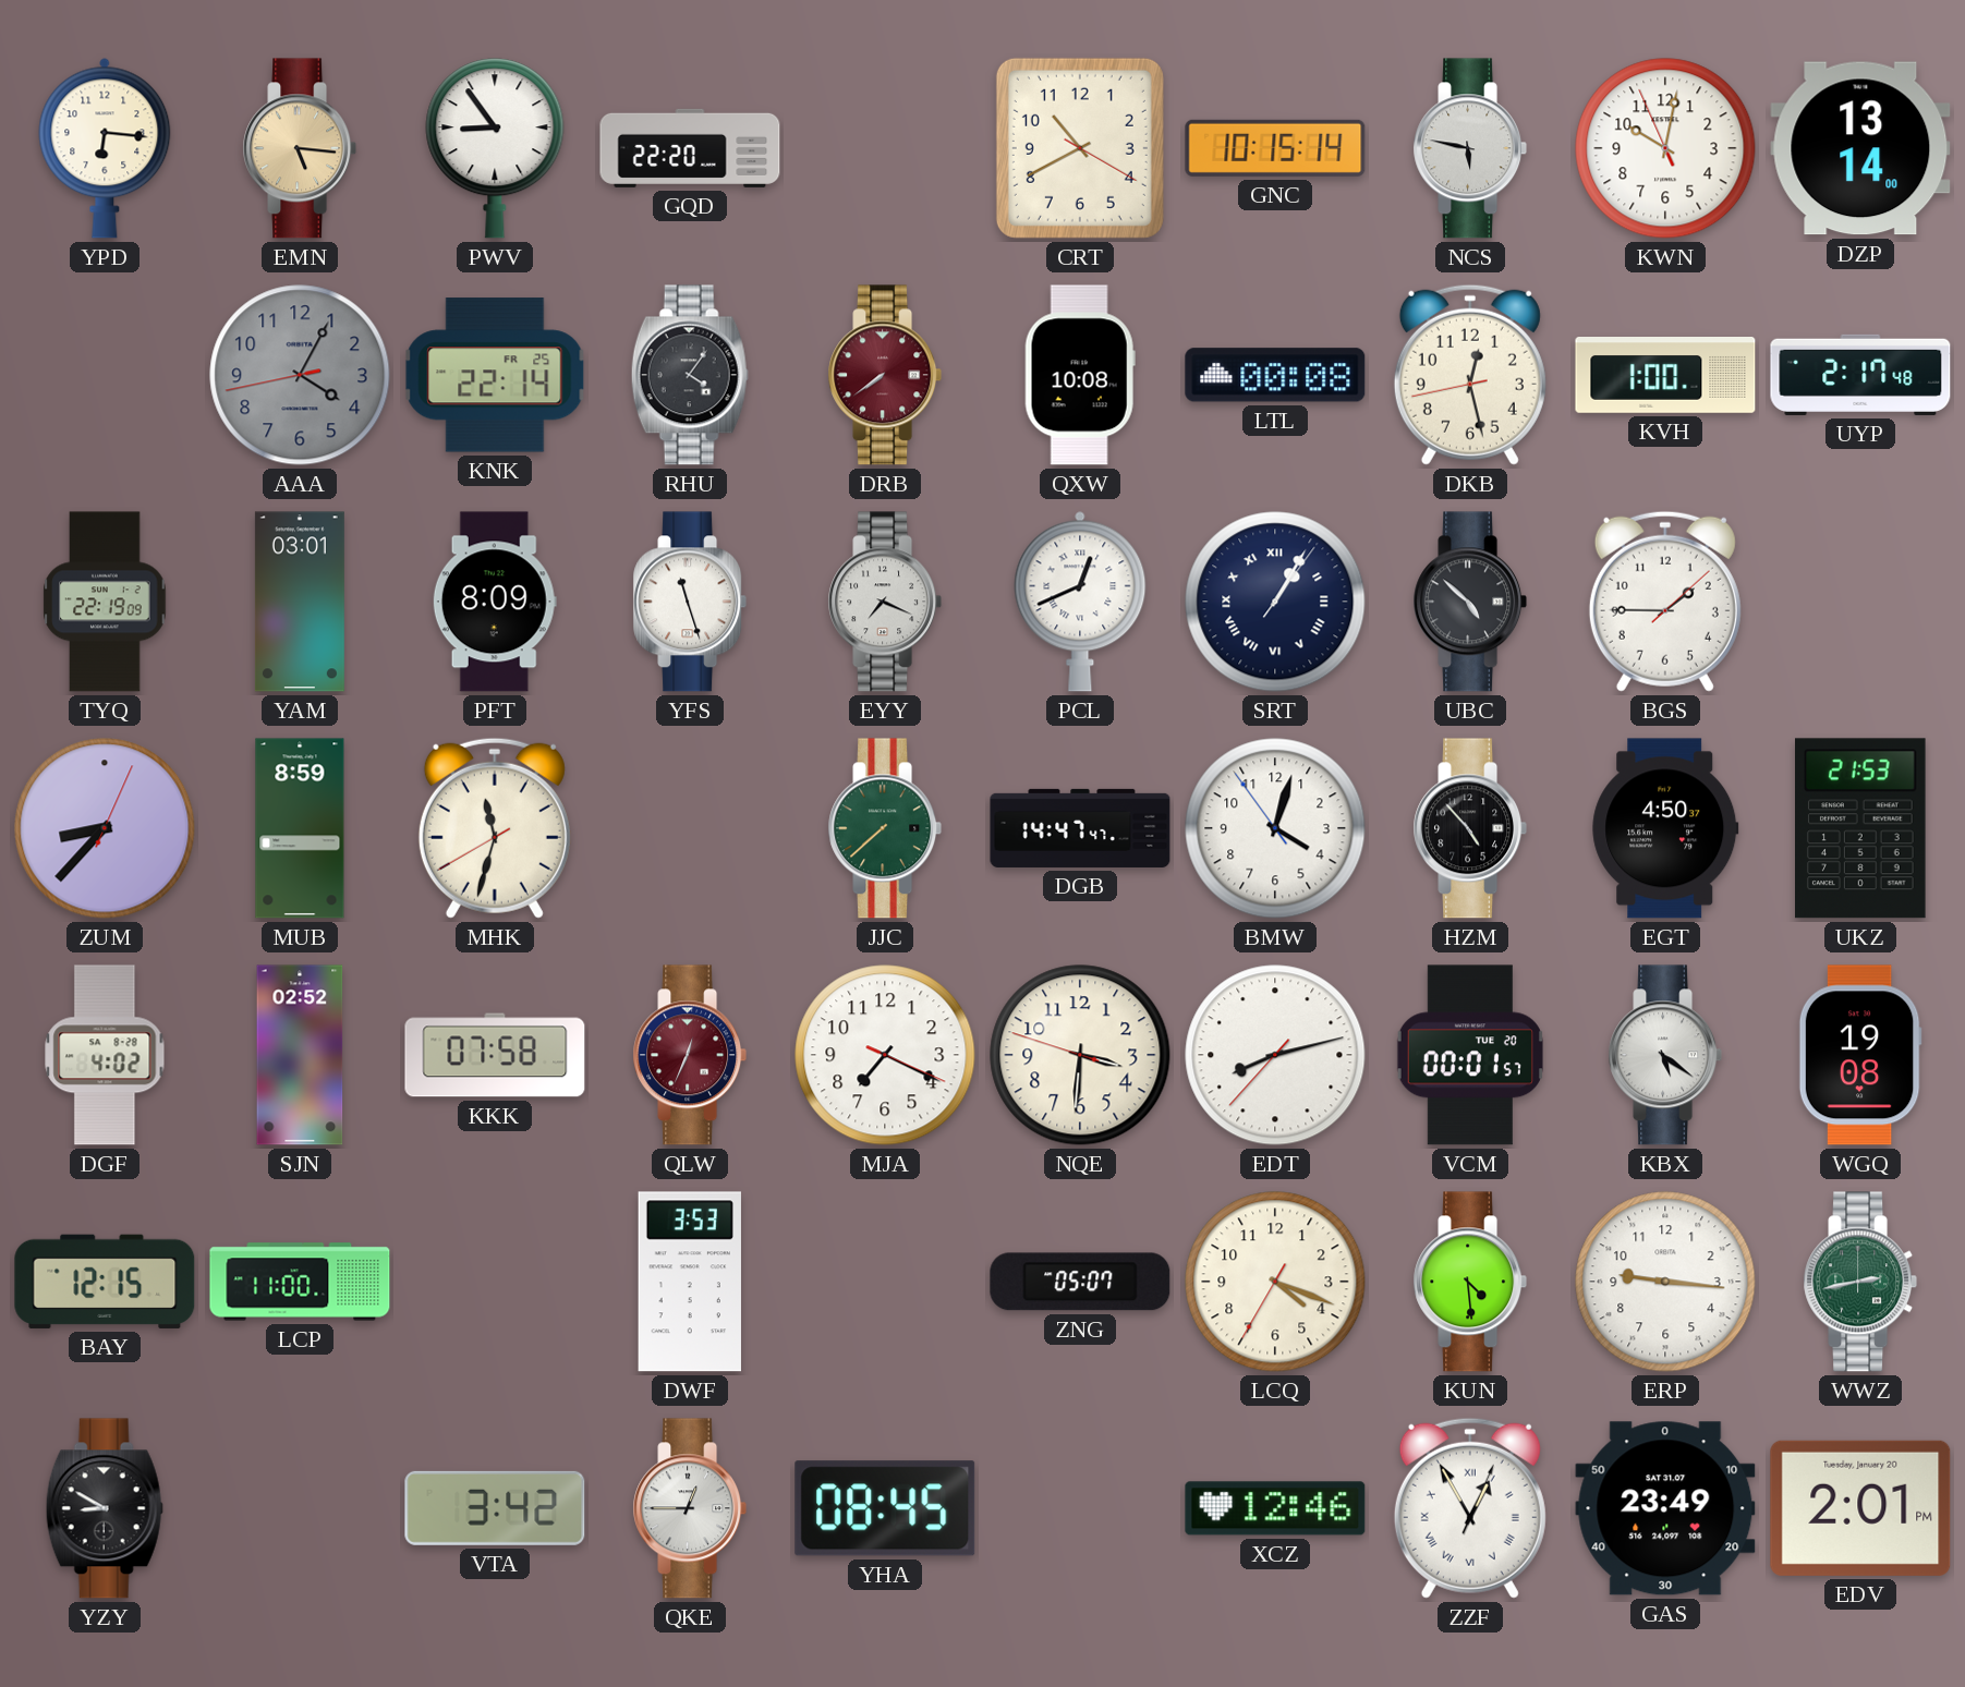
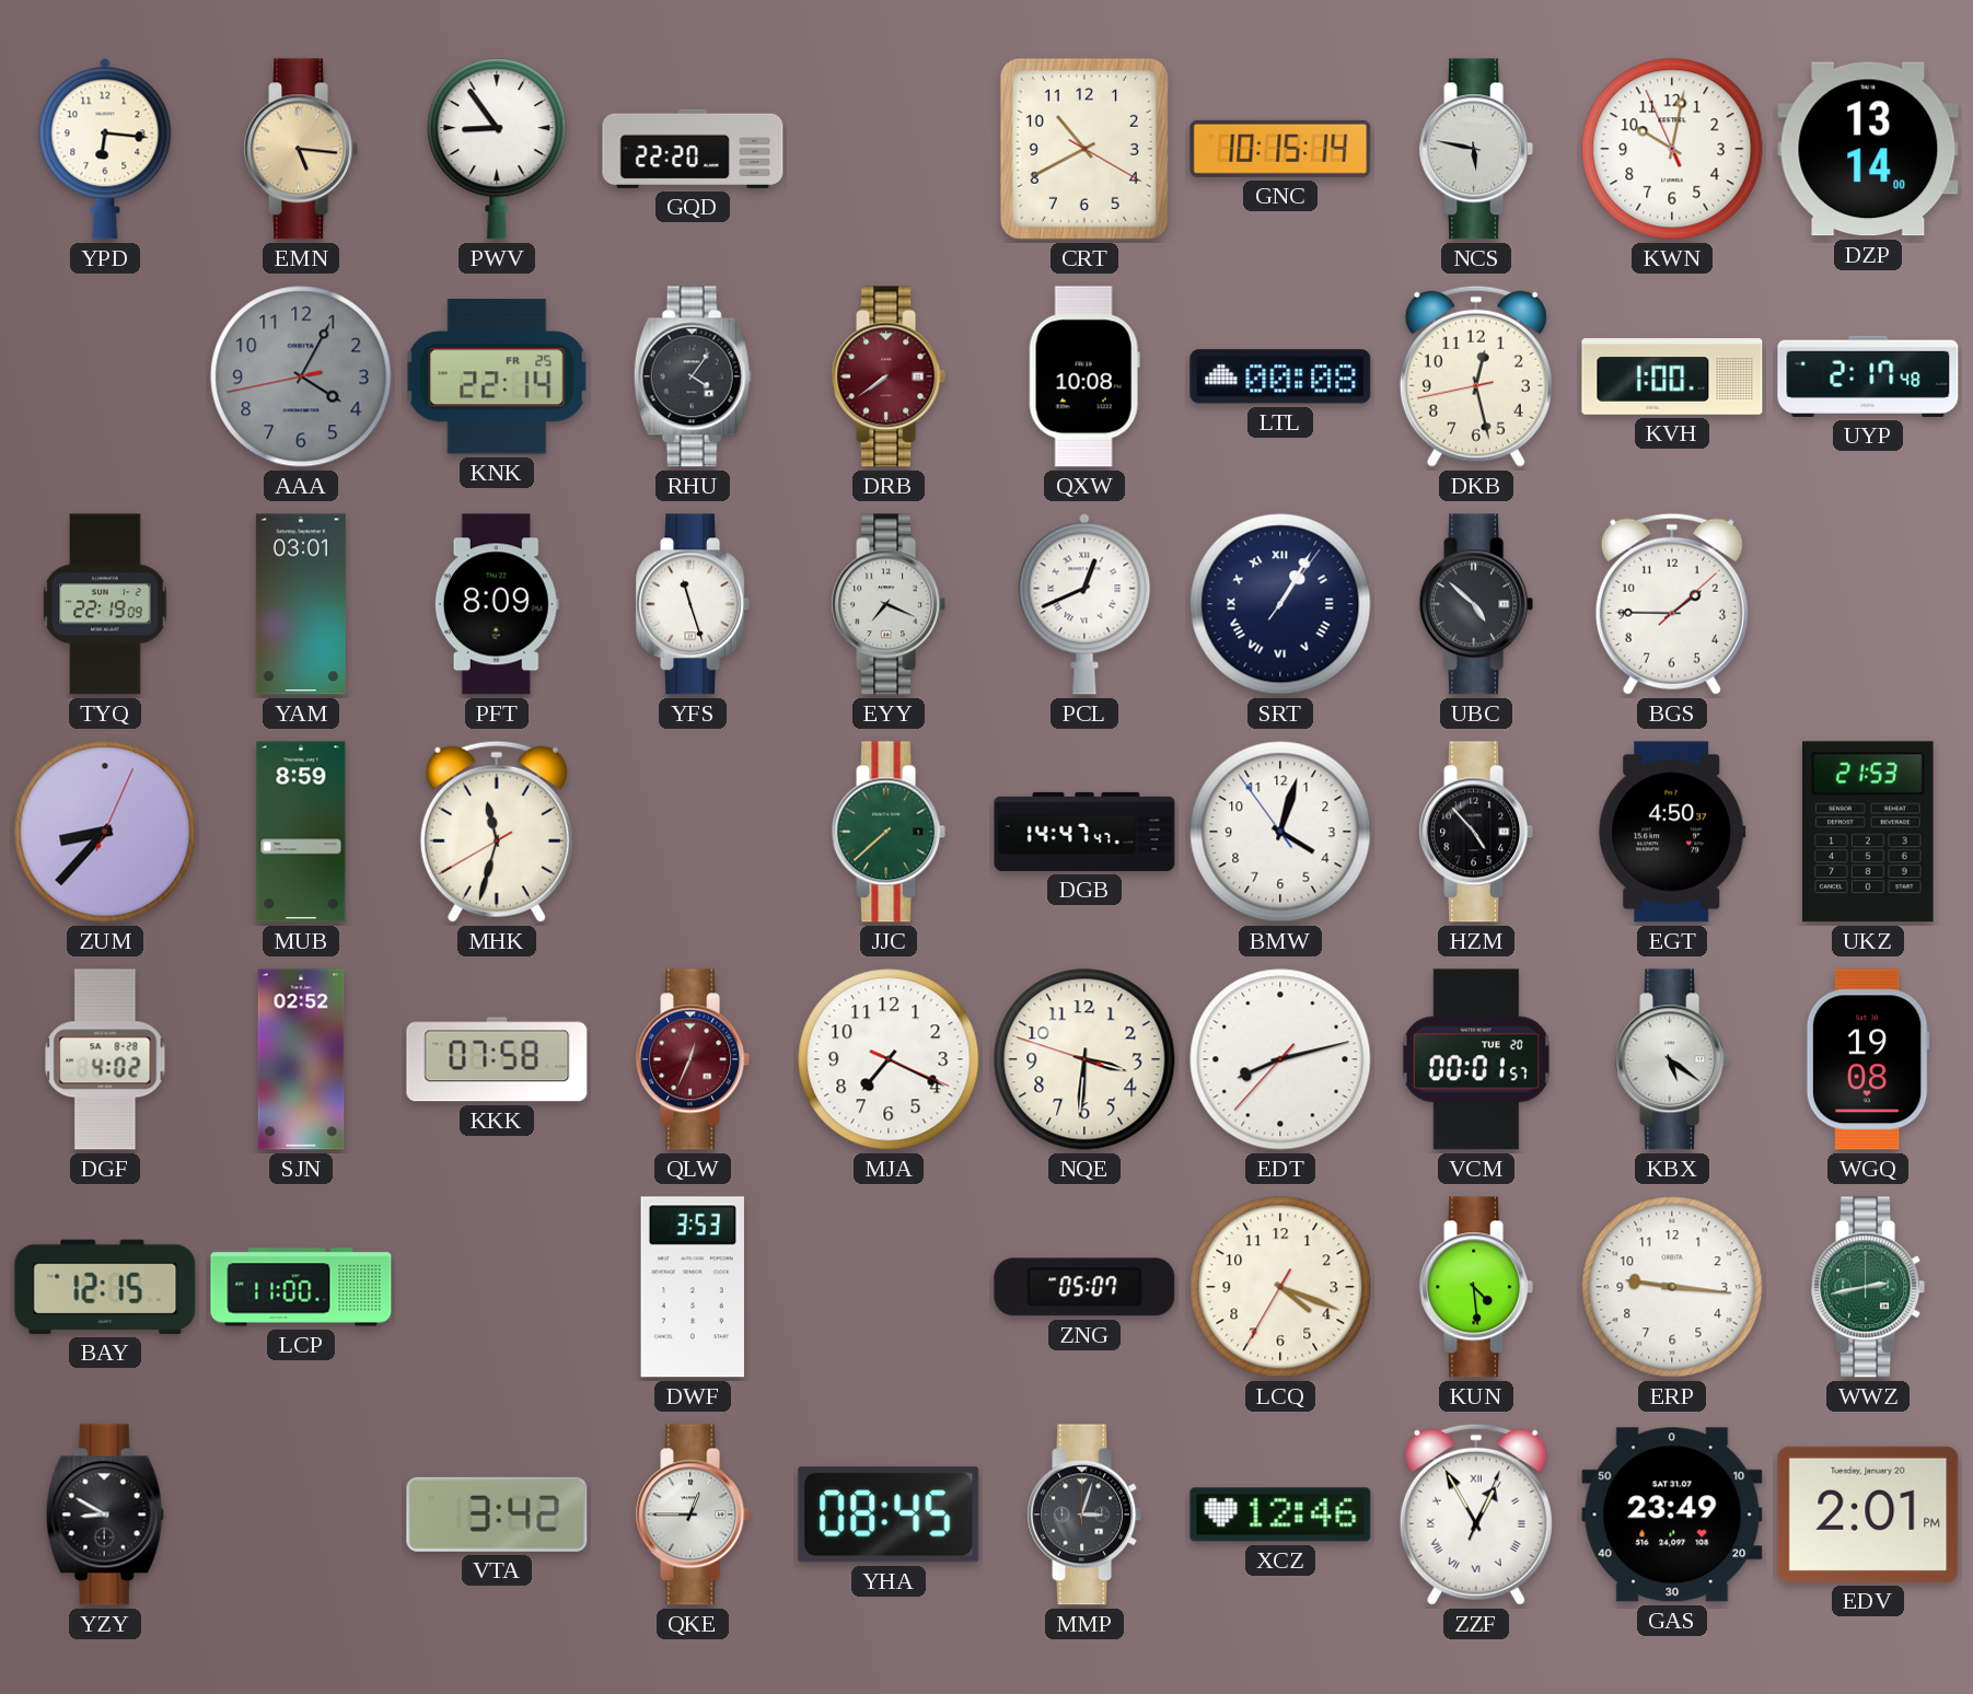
MMP: none -> 3:03
